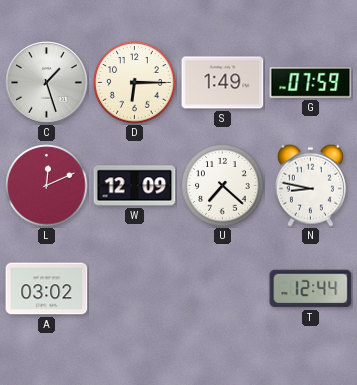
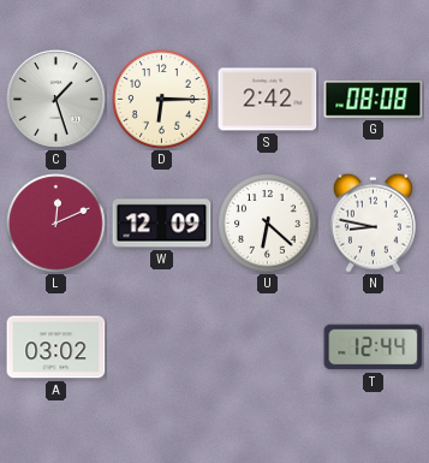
S: 1:49 -> 2:42
G: 07:59 -> 08:08
U: 7:22 -> 6:22
